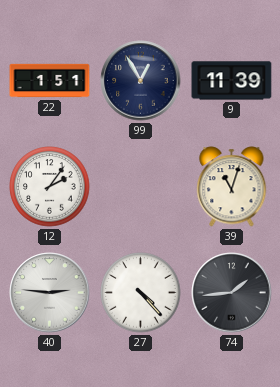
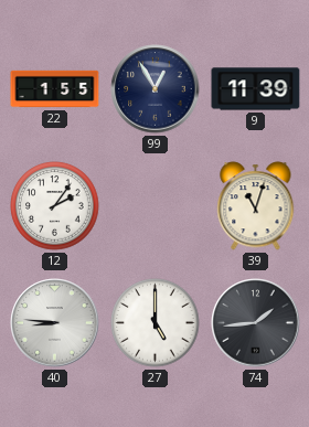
22: 1:51 -> 1:55
40: 2:46 -> 8:46
27: 4:23 -> 5:00
